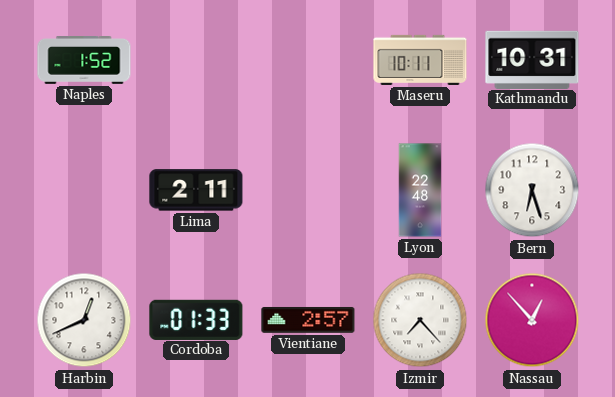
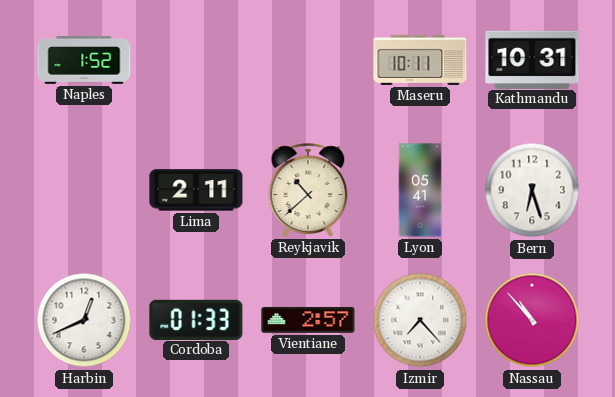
Reykjavik: none -> 10:38
Lyon: 22:48 -> 05:41
Nassau: 12:53 -> 10:53
